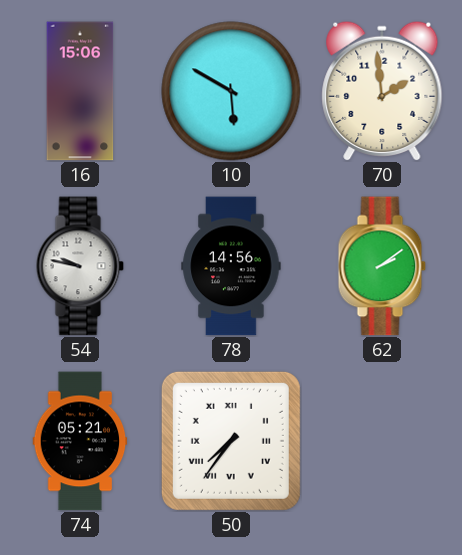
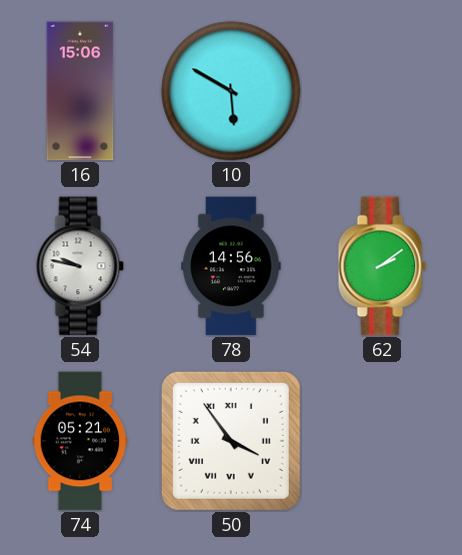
70: 1:59 -> none
50: 7:36 -> 3:54
